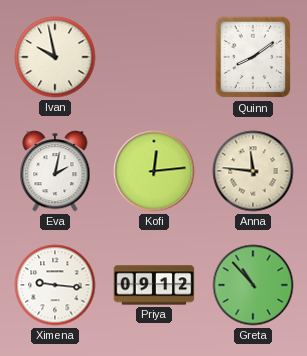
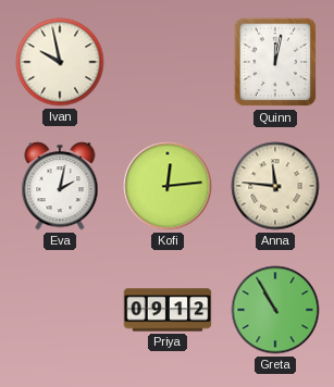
Quinn: 8:09 -> 12:02
Ximena: 9:16 -> none
Greta: 10:53 -> 10:55
